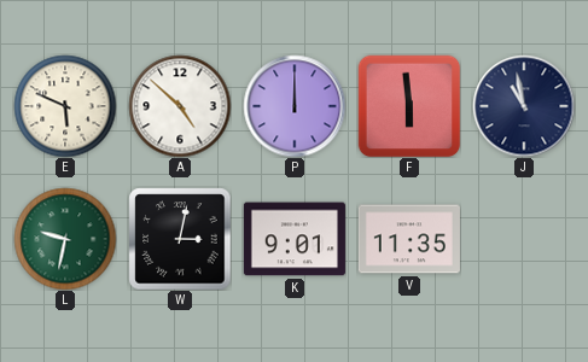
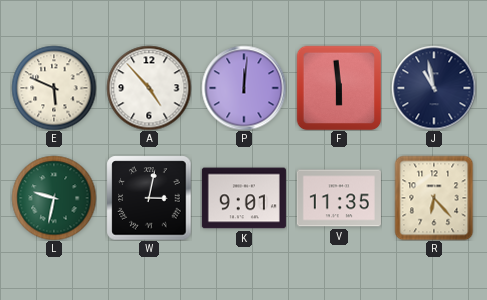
A: 4:52 -> 4:53
P: 12:00 -> 12:01
R: none -> 6:23
